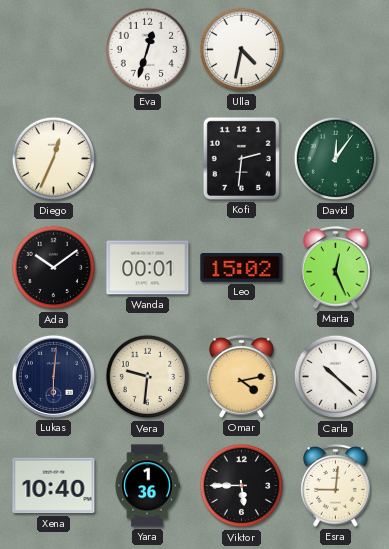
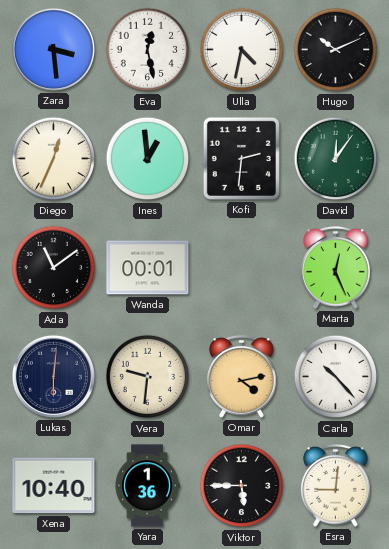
Zara: none -> 3:29
Eva: 12:33 -> 12:28
Hugo: none -> 10:11
Ines: none -> 12:59
Ada: 10:09 -> 11:09
Leo: 15:02 -> none
Carla: 10:22 -> 10:23
